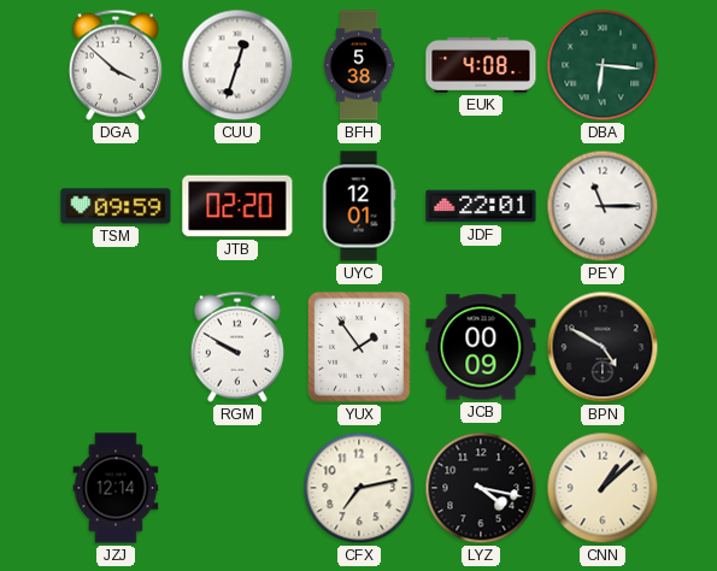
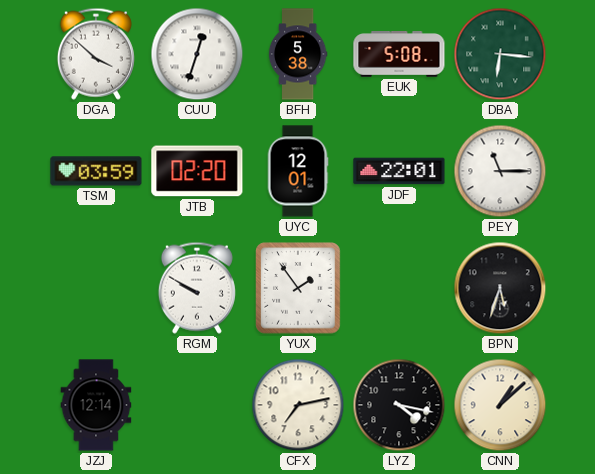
EUK: 4:08 -> 5:08
TSM: 09:59 -> 03:59
JCB: 00:09 -> none
BPN: 4:50 -> 5:33
